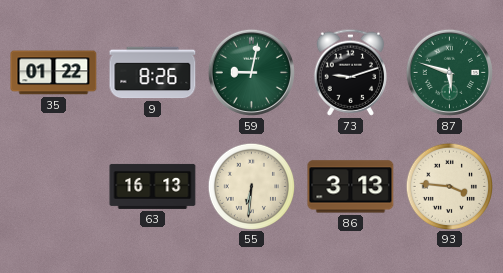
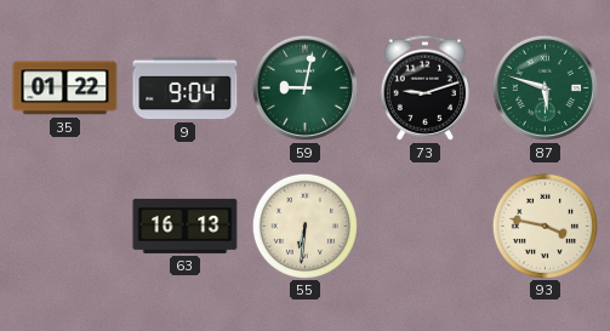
9: 8:26 -> 9:04
86: 3:13 -> none
93: 3:46 -> 3:47
